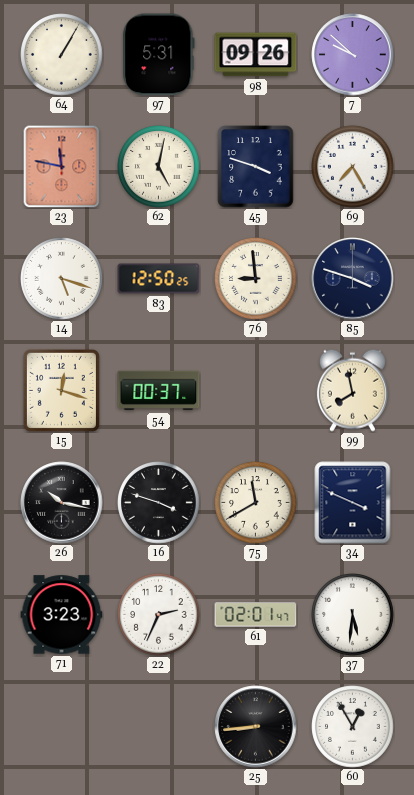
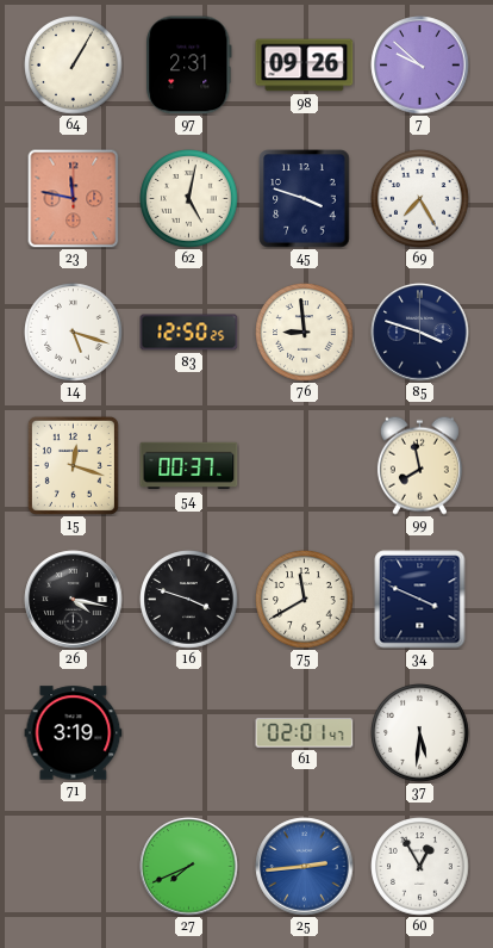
97: 5:31 -> 2:31
26: 10:17 -> 4:17
71: 3:23 -> 3:19
22: 2:34 -> none
27: none -> 7:41
25: 8:44 -> 2:44
25 dial: black -> blue
